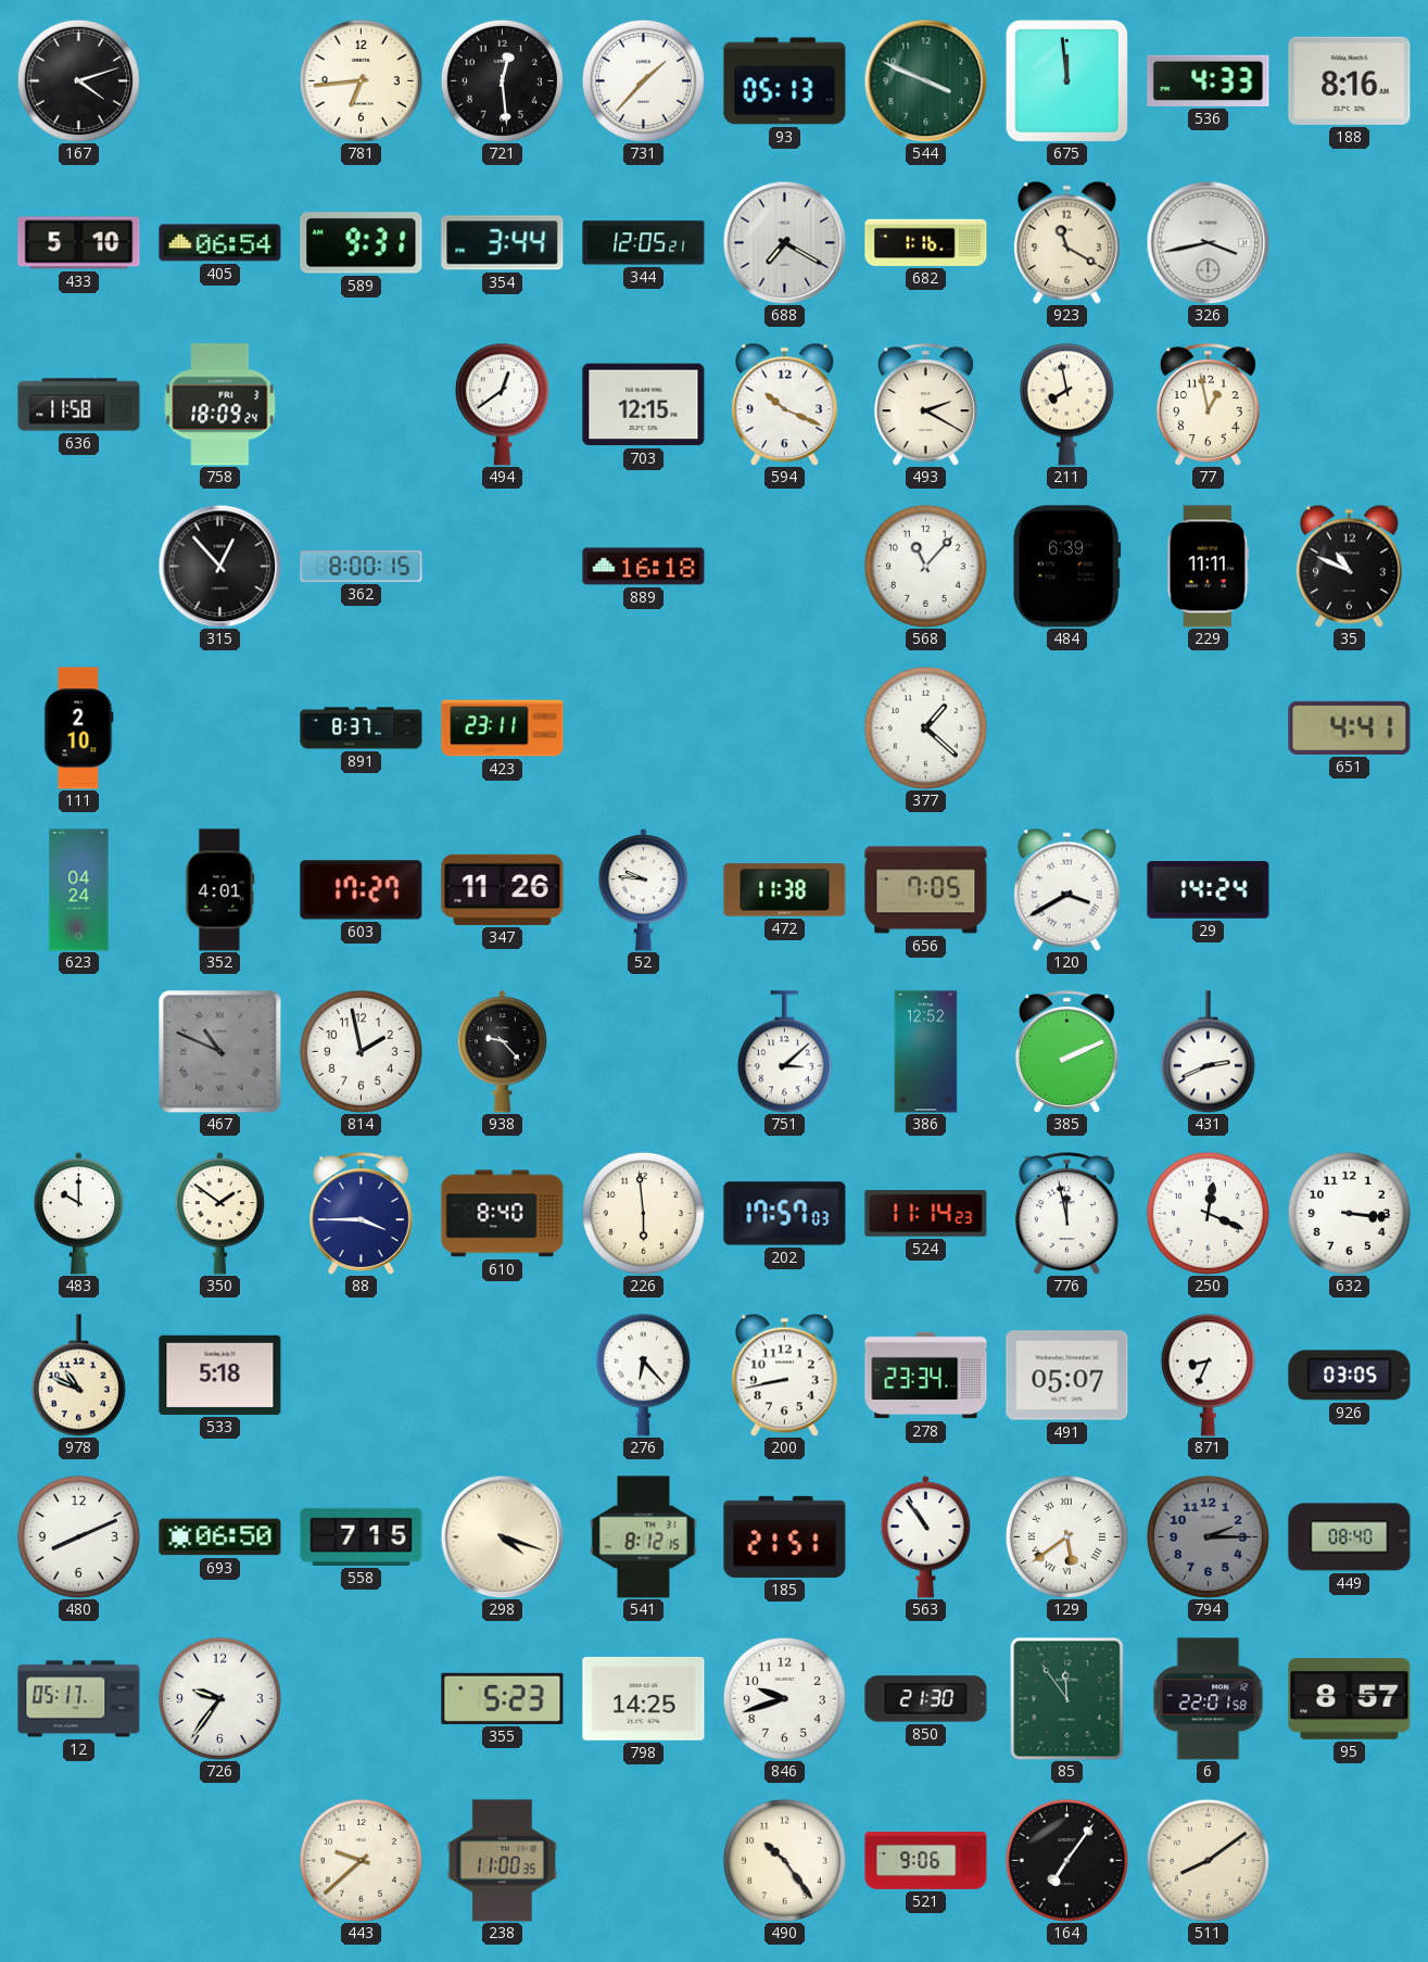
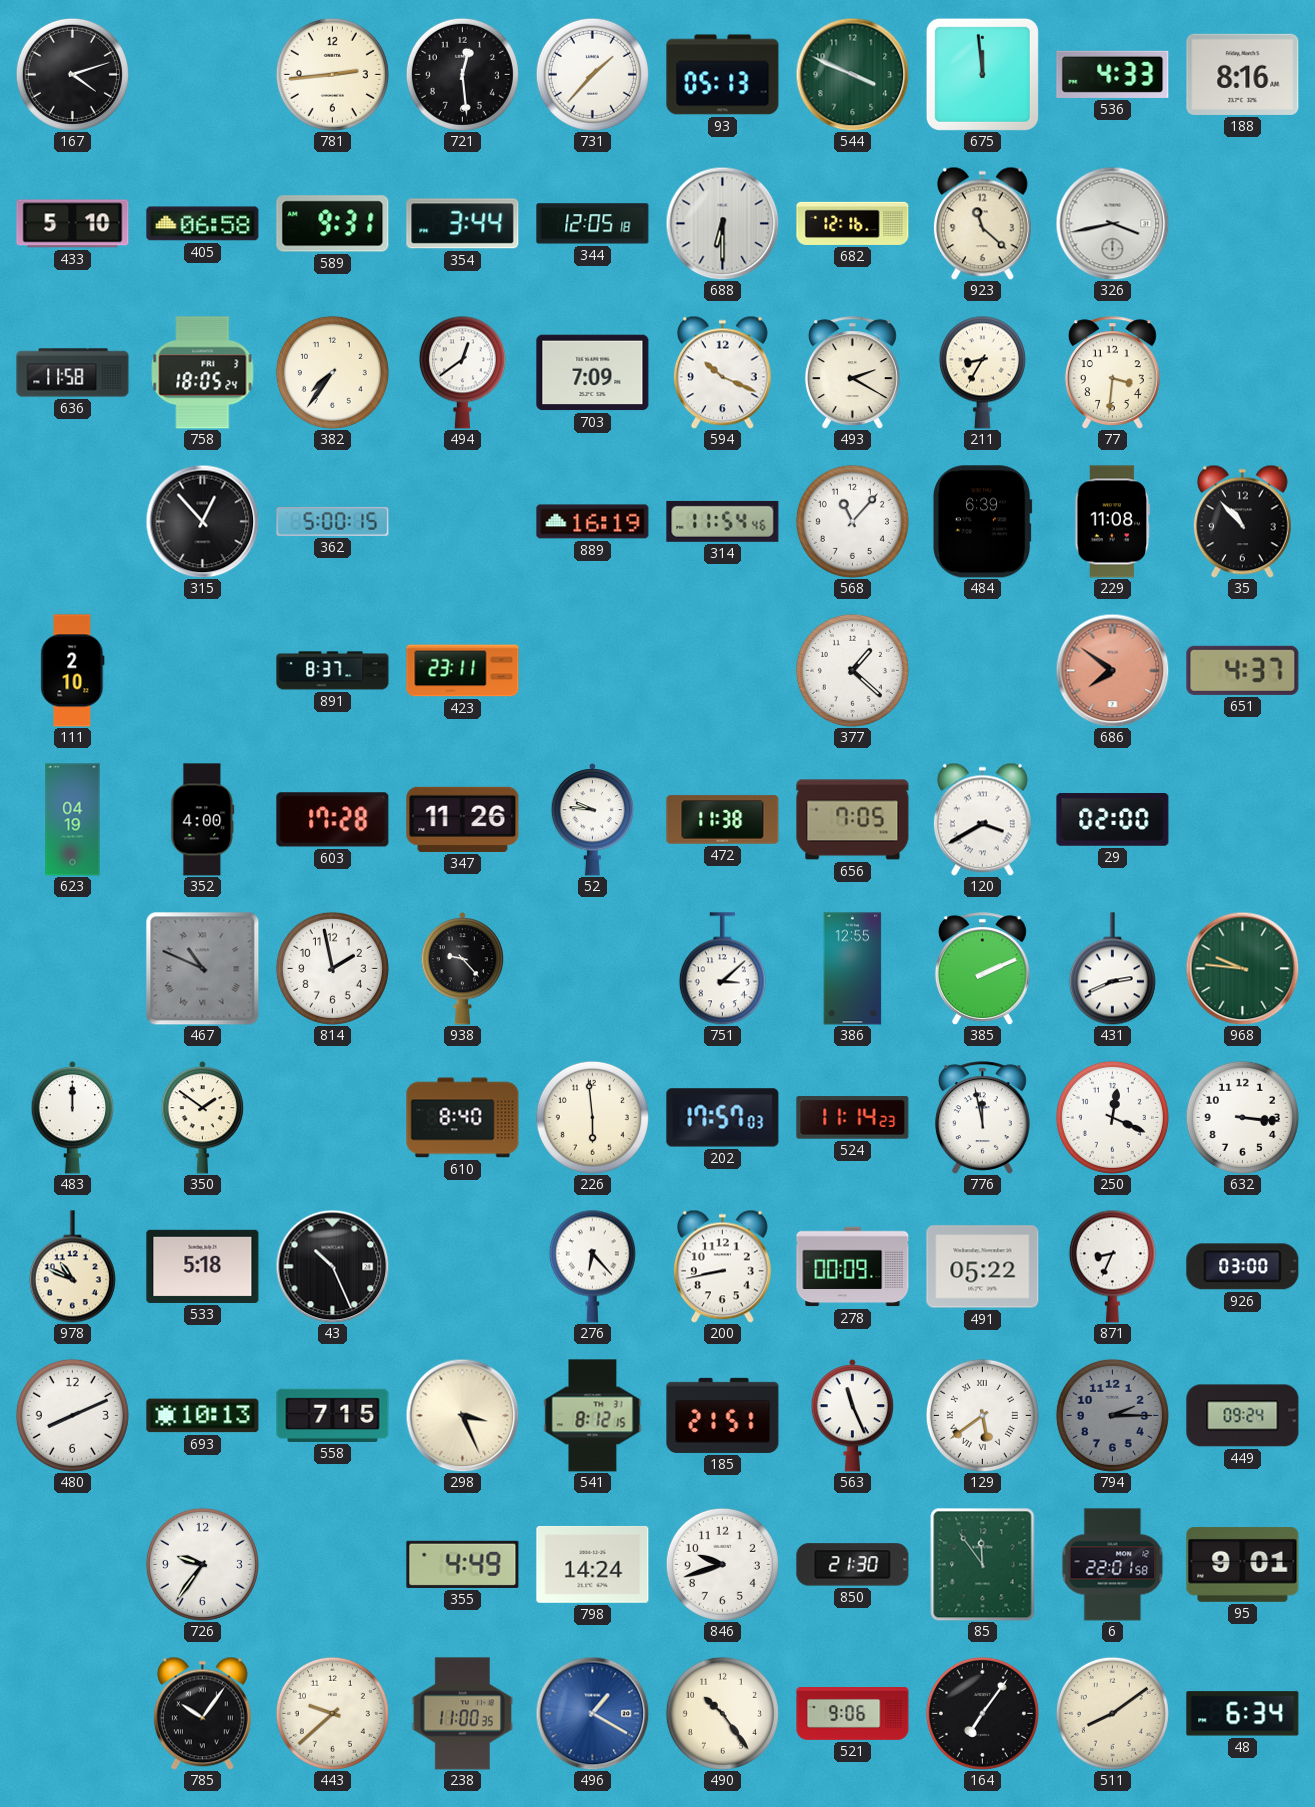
781: 6:44 -> 2:44
405: 06:54 -> 06:58
344: 12:05:21 -> 12:05:18
688: 7:20 -> 6:30
682: 1:16 -> 12:16
923: 11:20 -> 11:22
758: 18:09 -> 18:05
382: none -> 7:36
703: 12:15 -> 7:09
211: 7:58 -> 8:35
77: 12:58 -> 3:31
362: 8:00 -> 5:00
889: 16:18 -> 16:19
314: none -> 11:54
229: 11:11 -> 11:08
35: 10:49 -> 10:53
686: none -> 7:51
651: 4:41 -> 4:37
623: 04:24 -> 04:19
352: 4:01 -> 4:00
603: 17:27 -> 17:28
29: 14:24 -> 02:00
386: 12:52 -> 12:55
968: none -> 9:46
483: 10:00 -> 12:00
88: 3:45 -> none
43: none -> 10:26
278: 23:34 -> 00:09
491: 05:07 -> 05:22
926: 03:05 -> 03:00
693: 06:50 -> 10:13
298: 4:18 -> 3:26
563: 10:54 -> 11:26
449: 08:40 -> 09:24
12: 05:17 -> none
355: 5:23 -> 4:49
798: 14:25 -> 14:24
95: 8:57 -> 9:01
785: none -> 10:06
496: none -> 1:20
48: none -> 6:34
